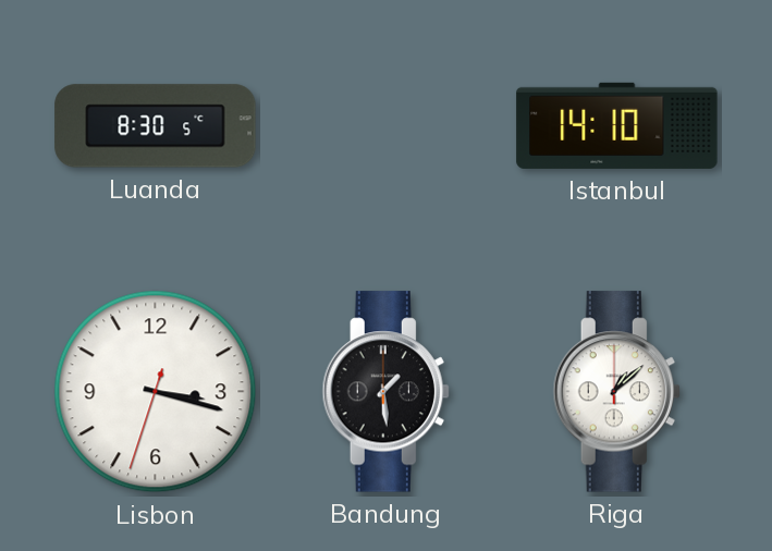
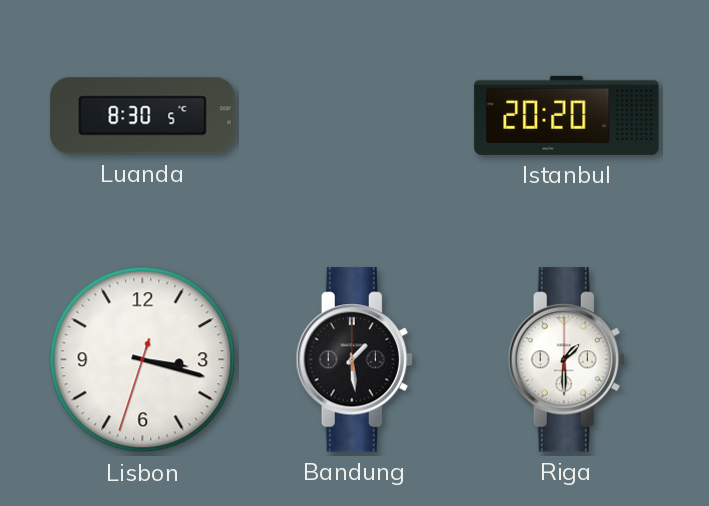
Istanbul: 14:10 -> 20:20
Riga: 1:08 -> 1:30
